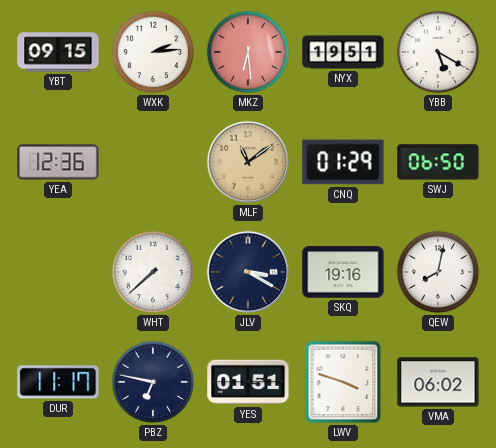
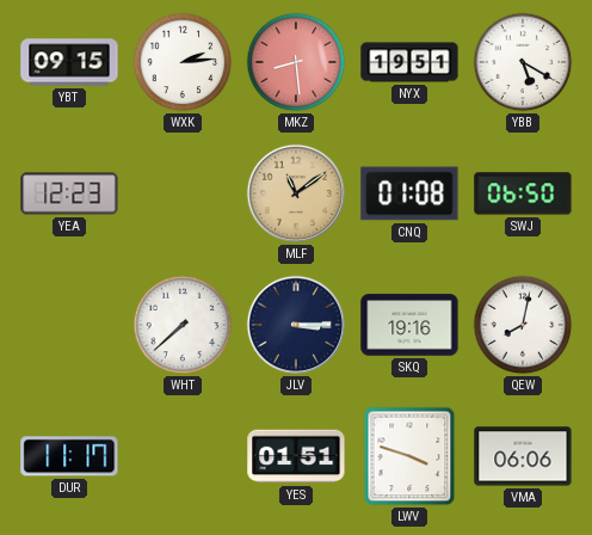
MKZ: 6:29 -> 8:29
YEA: 12:36 -> 12:23
CNQ: 01:29 -> 01:08
JLV: 3:20 -> 3:15
PBZ: 6:47 -> none
VMA: 06:02 -> 06:06
